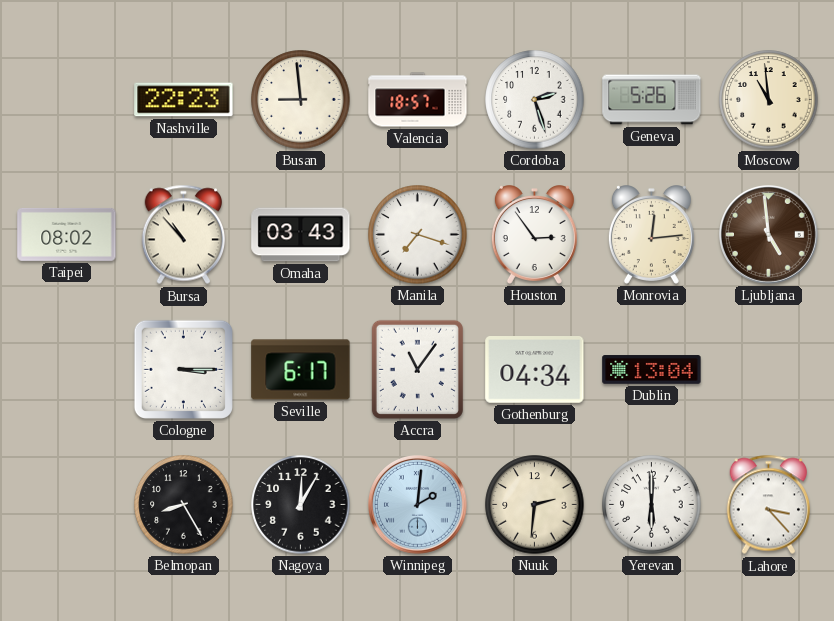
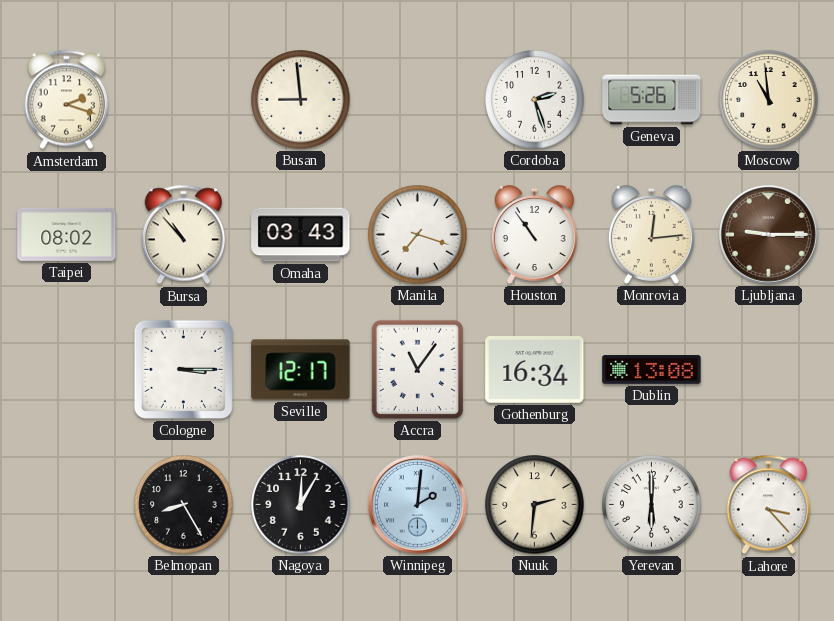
Amsterdam: none -> 2:18
Nashville: 22:23 -> none
Valencia: 18:57 -> none
Houston: 2:54 -> 10:54
Ljubljana: 4:59 -> 9:15
Seville: 6:17 -> 12:17
Gothenburg: 04:34 -> 16:34
Dublin: 13:04 -> 13:08
